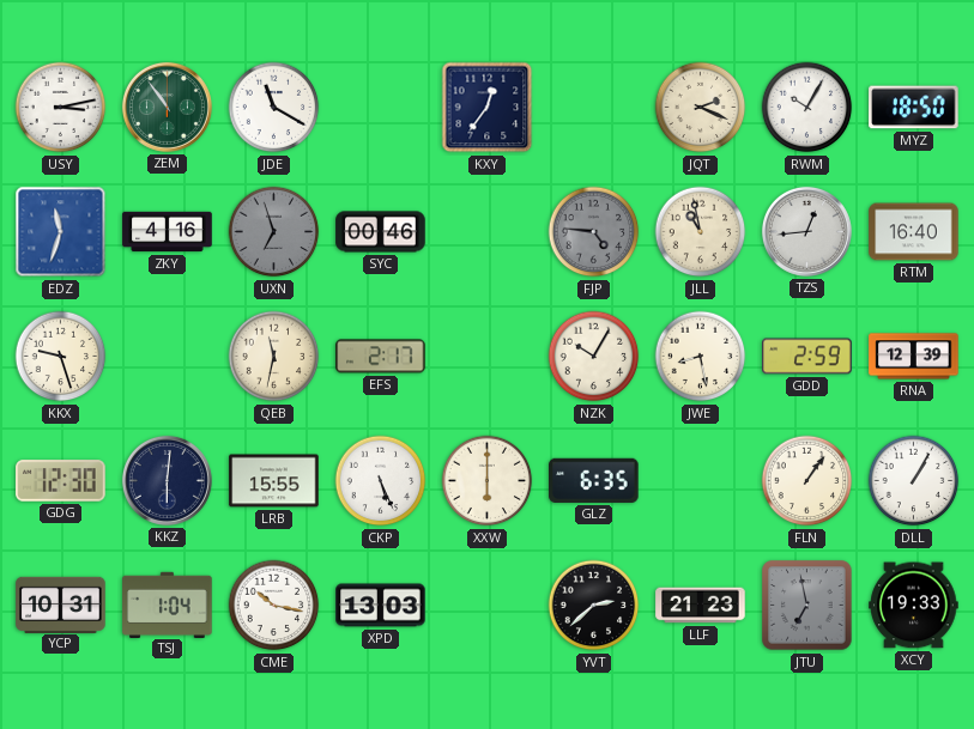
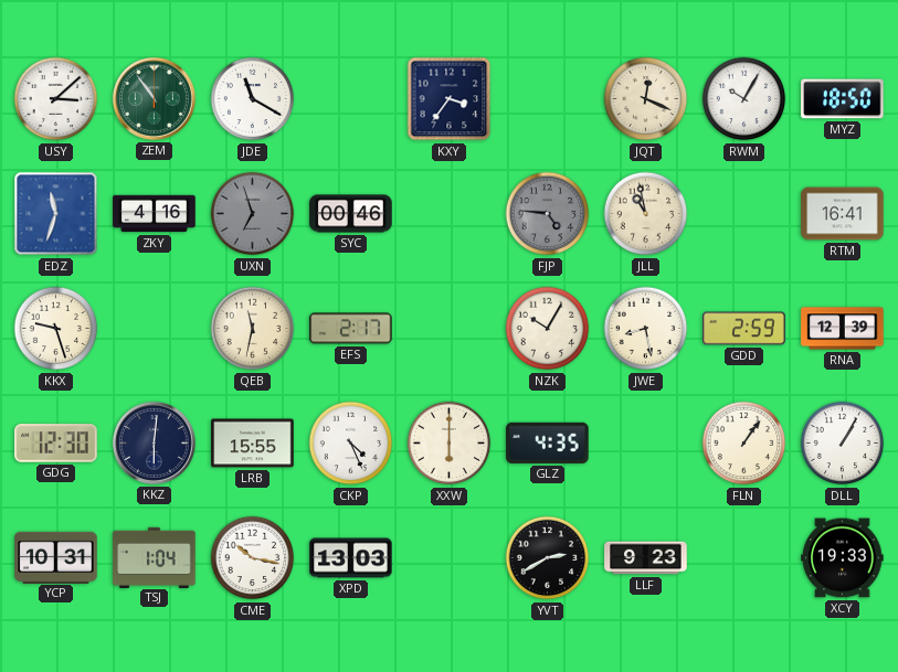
USY: 3:13 -> 3:08
KXY: 12:36 -> 3:36
JQT: 2:19 -> 12:19
TZS: 12:44 -> none
RTM: 16:40 -> 16:41
CKP: 5:26 -> 4:26
GLZ: 6:35 -> 4:35
YVT: 2:38 -> 2:40
LLF: 21:23 -> 9:23
JTU: 6:58 -> none
